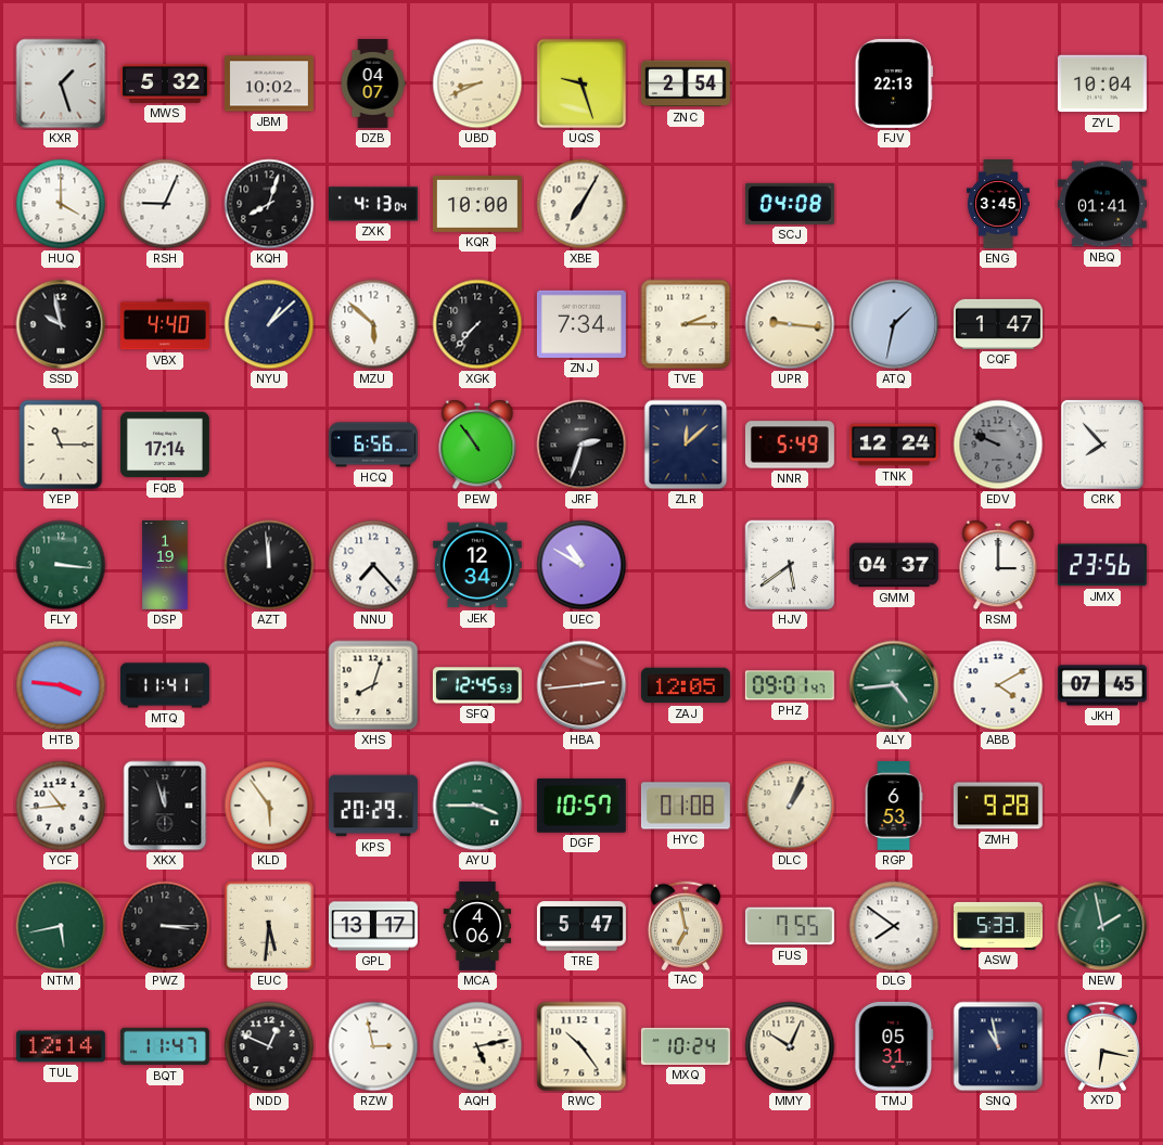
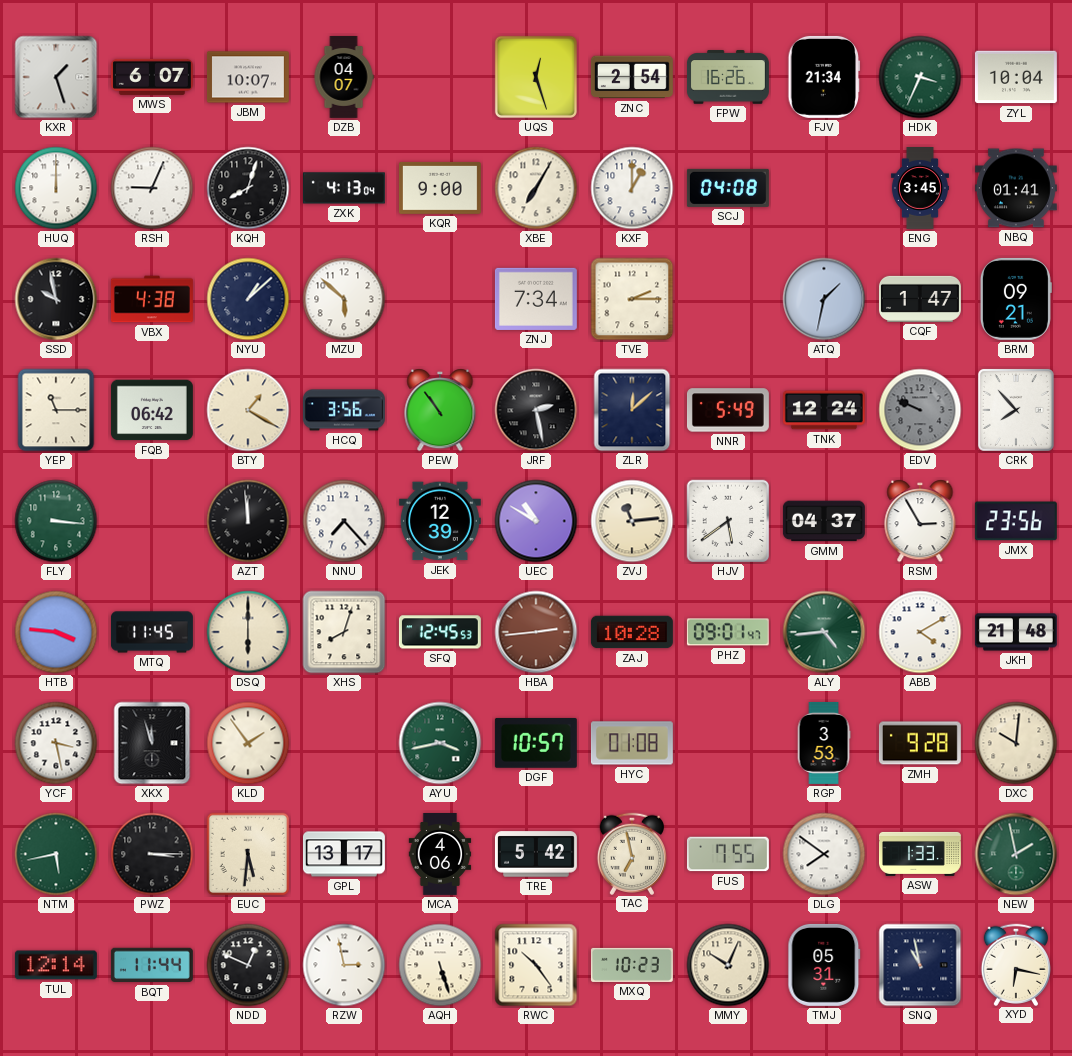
MWS: 5:32 -> 6:07
JBM: 10:02 -> 10:07
UBD: 8:41 -> none
UQS: 9:27 -> 12:27
FPW: none -> 16:26
FJV: 22:13 -> 21:34
HDK: none -> 3:34
HUQ: 4:00 -> 12:00
KQR: 10:00 -> 9:00
KXF: none -> 1:00
VBX: 4:40 -> 4:38
XGK: 7:37 -> none
UPR: 9:16 -> none
BRM: none -> 09:21
FQB: 17:14 -> 06:42
BTY: none -> 1:20
HCQ: 6:56 -> 3:56
JRF: 2:33 -> 2:28
DSP: 1:19 -> none
JEK: 12:34 -> 12:39
ZVJ: none -> 11:14
RSM: 3:00 -> 2:55
MTQ: 11:41 -> 11:45
DSQ: none -> 6:00
ZAJ: 12:05 -> 10:28
JKH: 07:45 -> 21:48
YCF: 10:44 -> 3:28
KLD: 5:54 -> 1:54
KPS: 20:29 -> none
AYU: 3:45 -> 3:43
DLC: 1:04 -> none
RGP: 6:53 -> 3:53
DXC: none -> 10:01
TRE: 5:47 -> 5:42
ASW: 5:33 -> 1:33
BQT: 11:47 -> 11:44
AQH: 5:13 -> 5:27
MXQ: 10:24 -> 10:23
